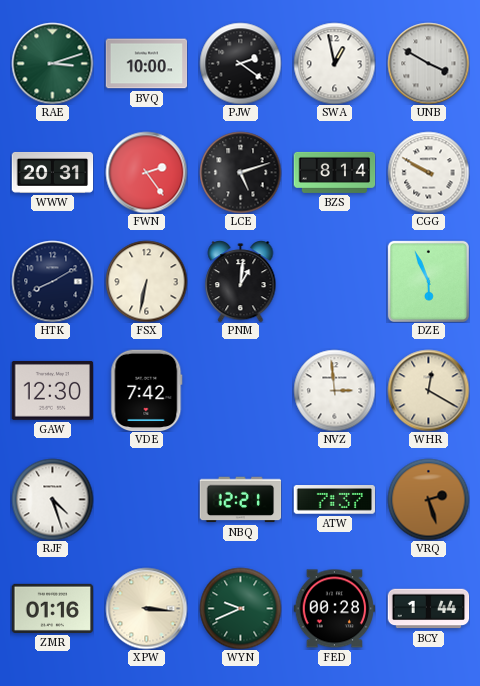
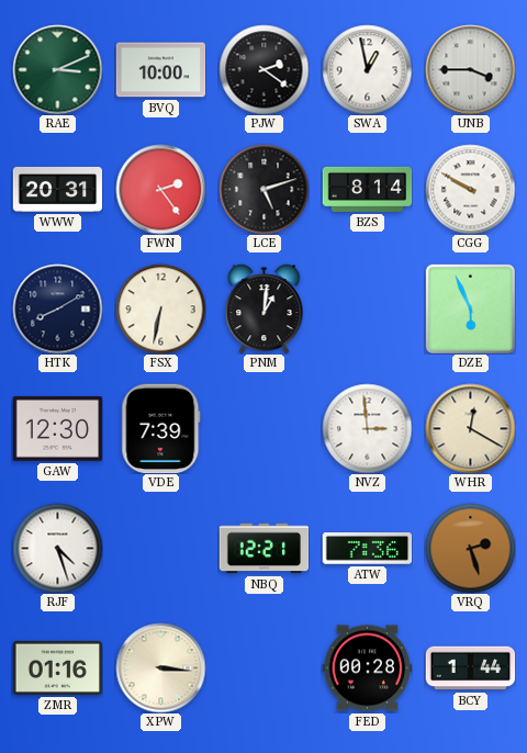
RAE: 3:12 -> 3:11
UNB: 3:50 -> 3:45
VDE: 7:42 -> 7:39
ATW: 7:37 -> 7:36
WYN: 9:41 -> none
